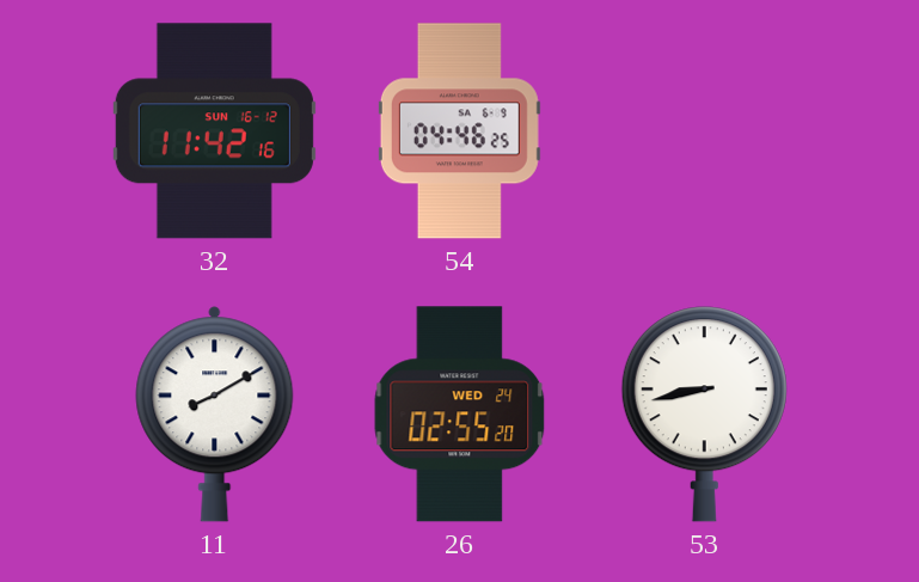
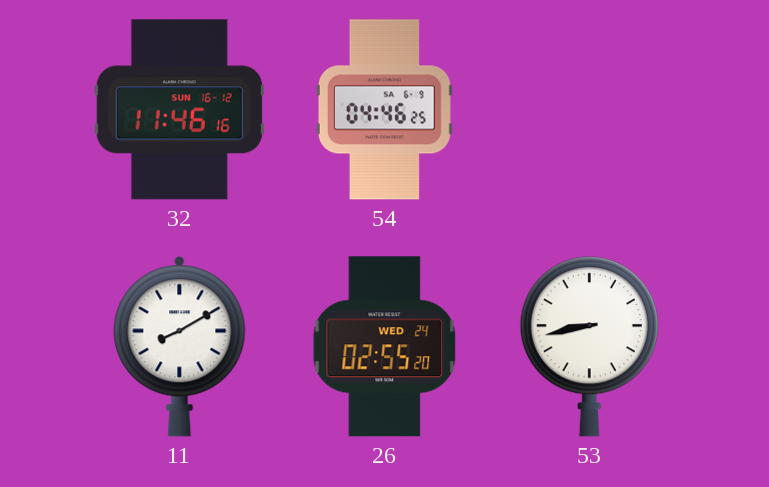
32: 11:42 -> 11:46
